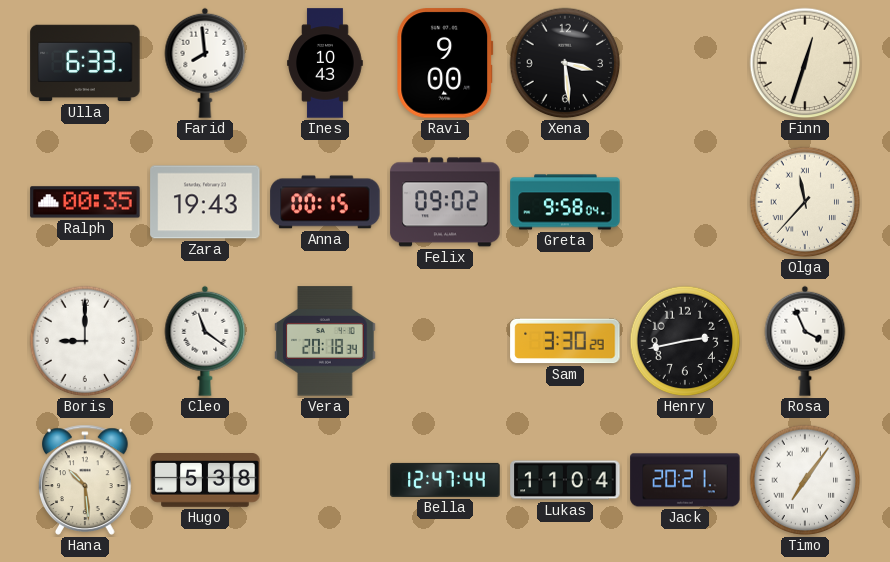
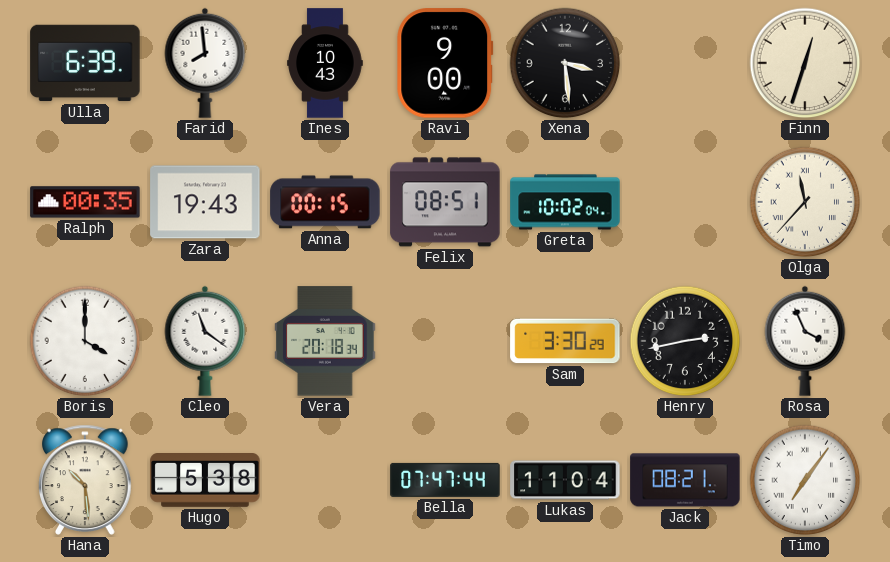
Ulla: 6:33 -> 6:39
Felix: 09:02 -> 08:51
Greta: 9:58 -> 10:02
Boris: 9:00 -> 4:00
Bella: 12:47 -> 07:47
Jack: 20:21 -> 08:21
